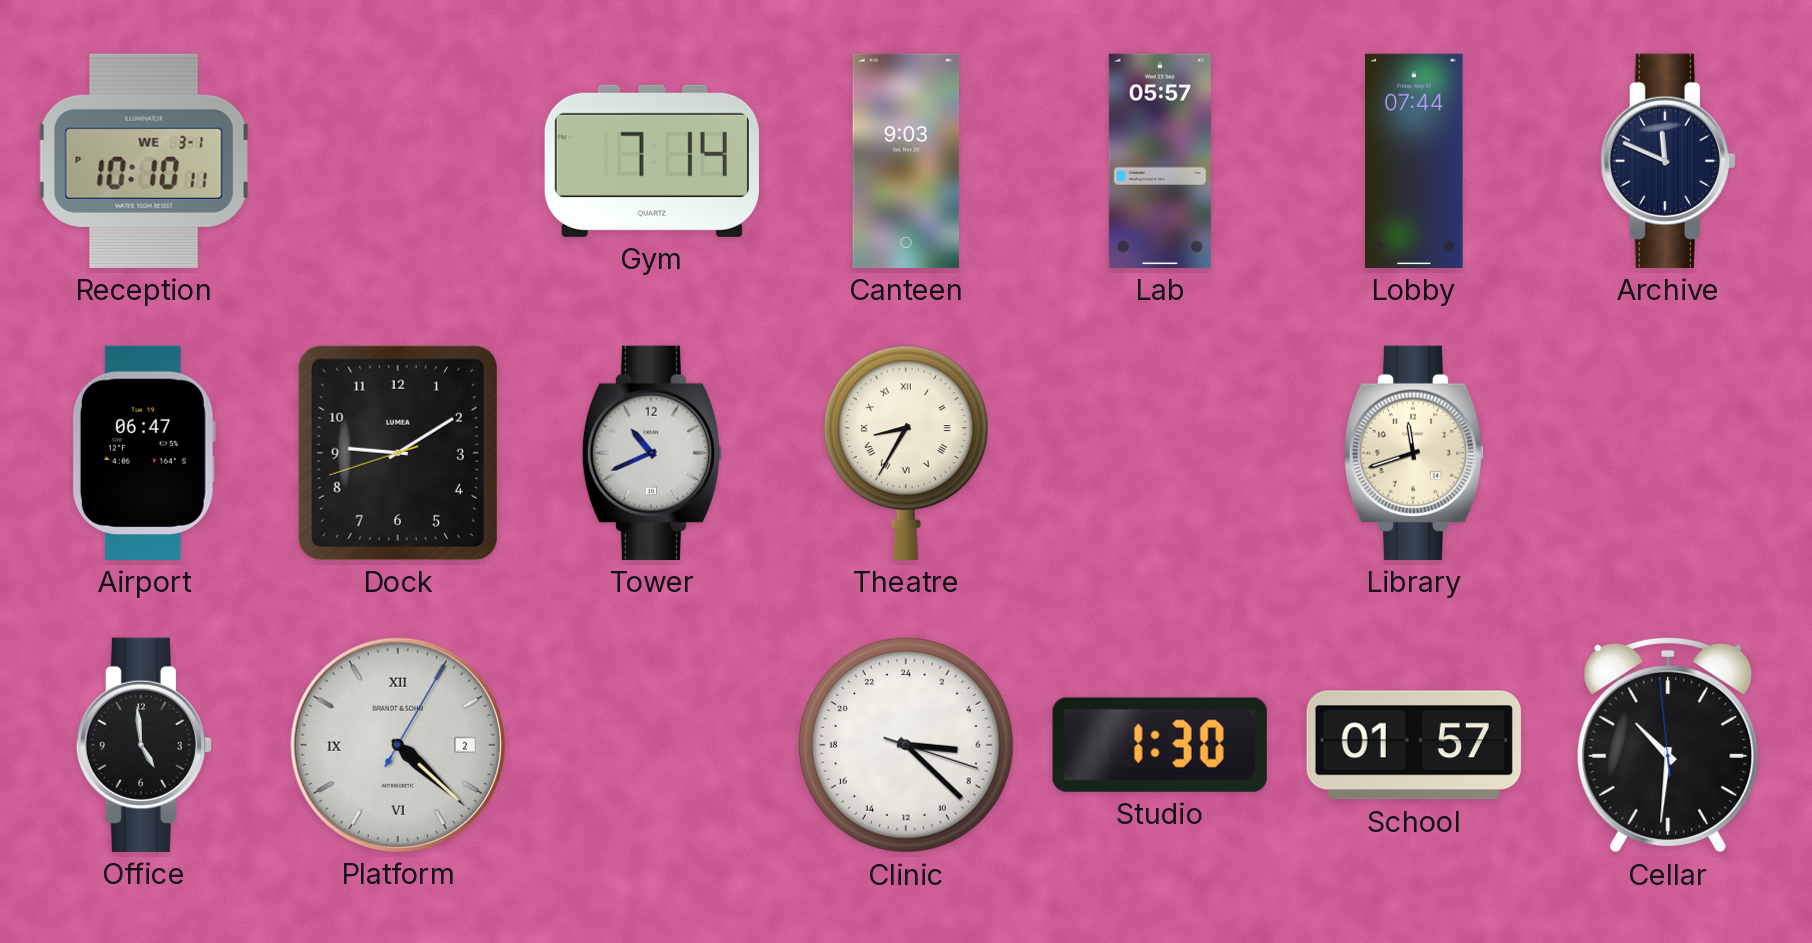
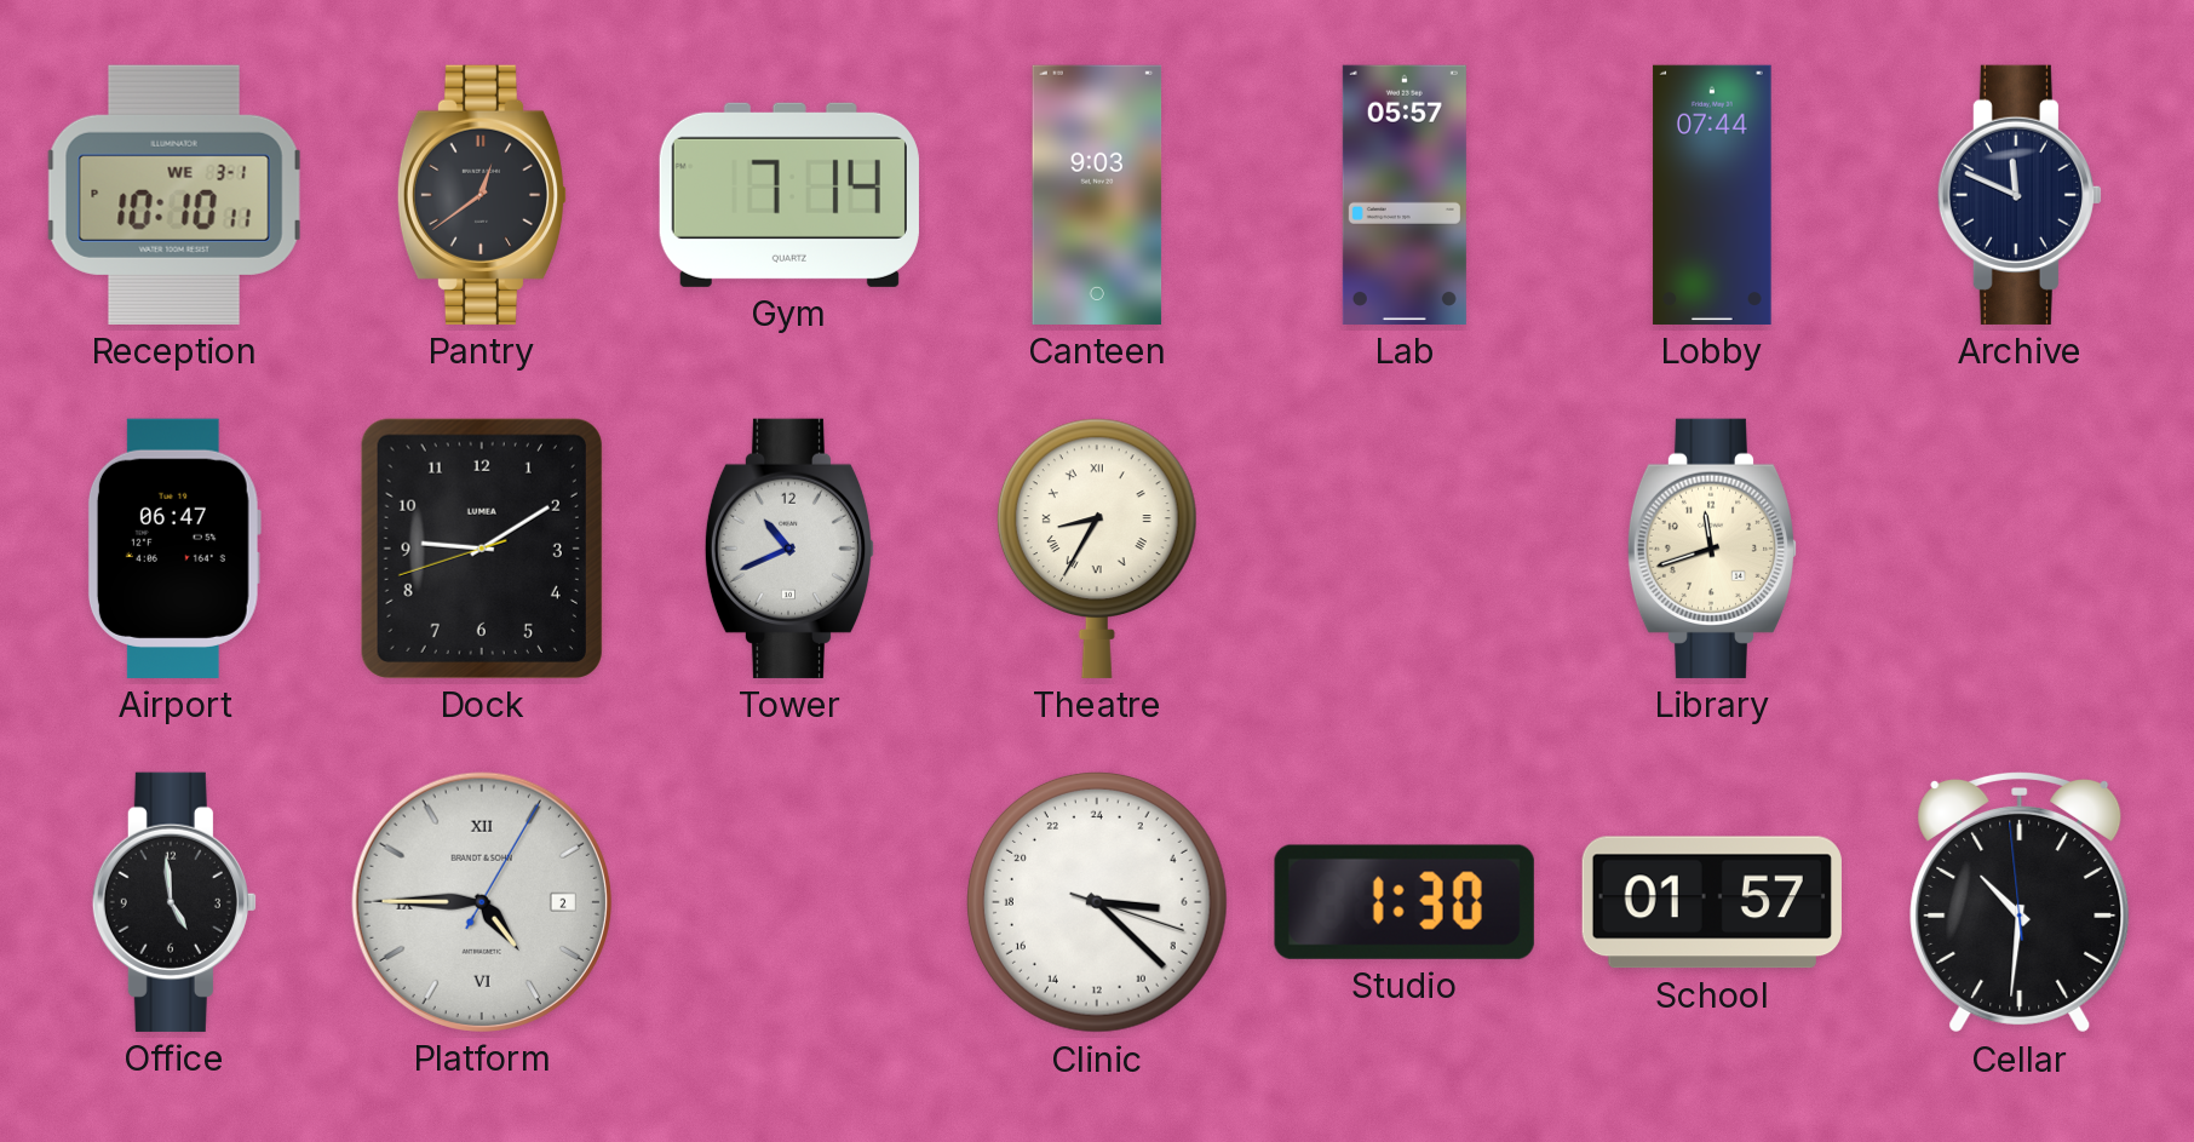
Pantry: none -> 12:39
Platform: 4:22 -> 4:45
